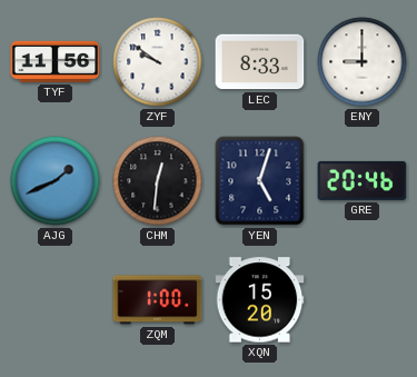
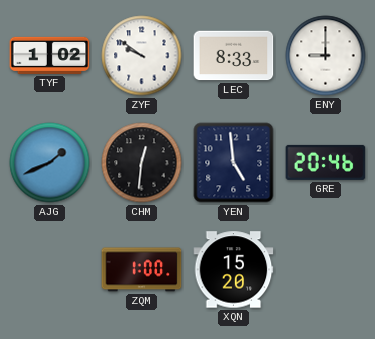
TYF: 11:56 -> 1:02
YEN: 5:03 -> 4:59
